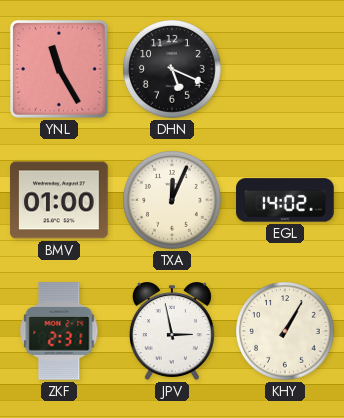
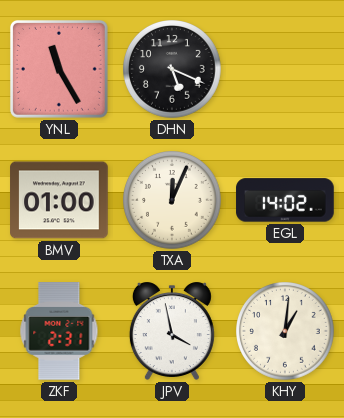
JPV: 2:58 -> 3:58
KHY: 1:05 -> 1:01
